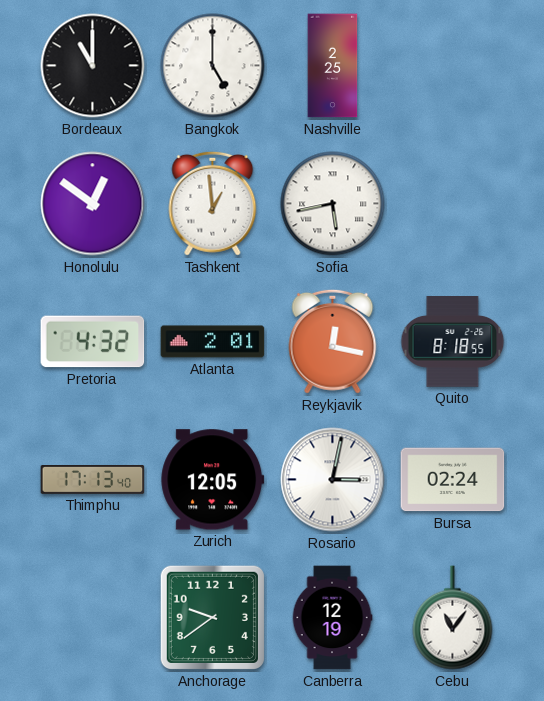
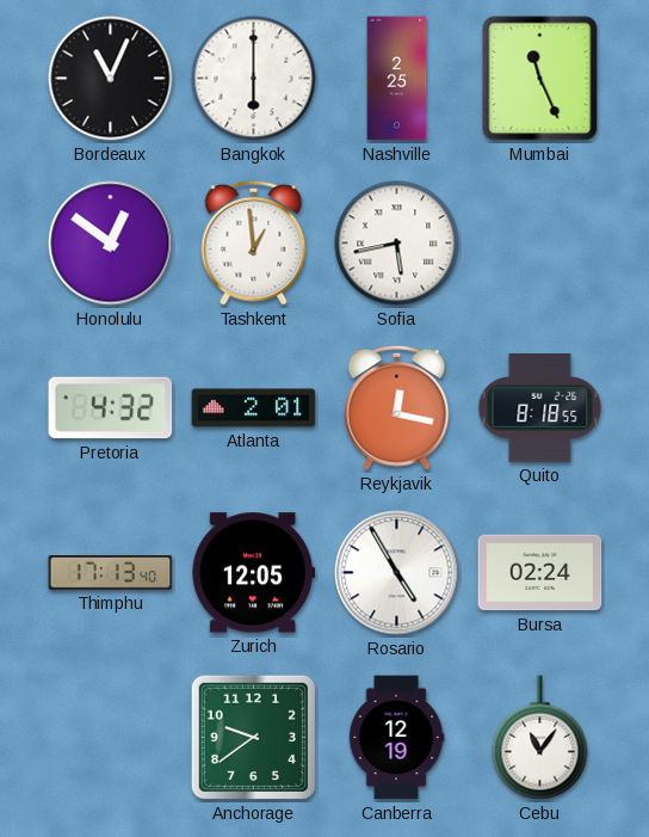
Bordeaux: 11:00 -> 11:04
Bangkok: 5:00 -> 6:00
Mumbai: none -> 11:26
Rosario: 3:02 -> 4:55
